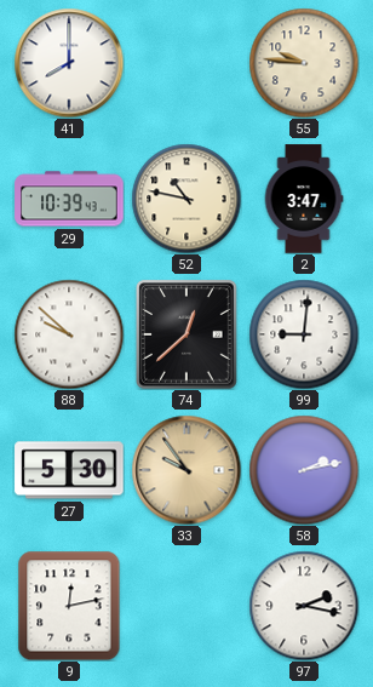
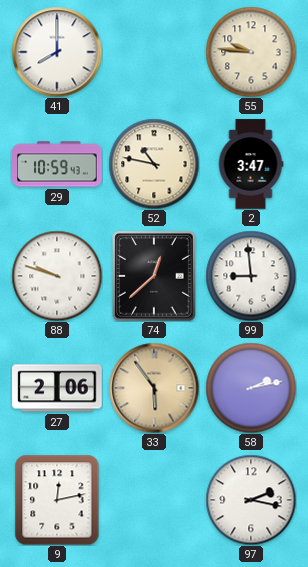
29: 10:39 -> 10:59
88: 9:52 -> 9:48
99: 9:01 -> 8:59
27: 5:30 -> 2:06
33: 9:54 -> 5:54
